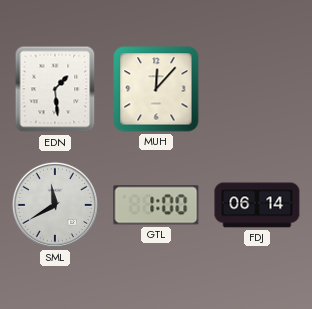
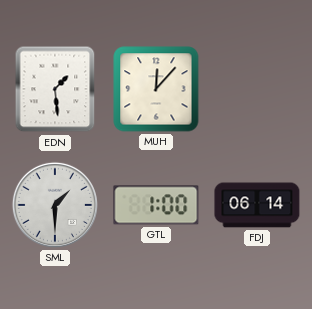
SML: 11:40 -> 1:30
